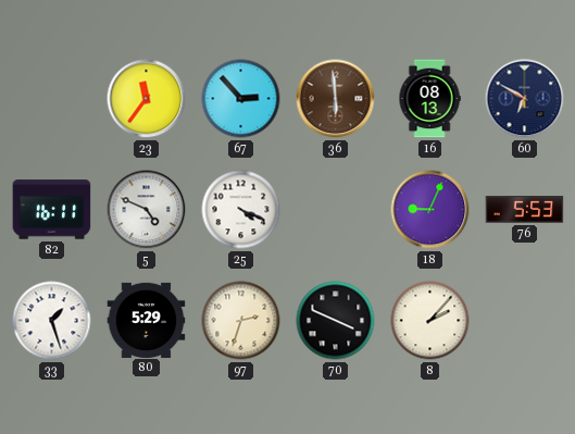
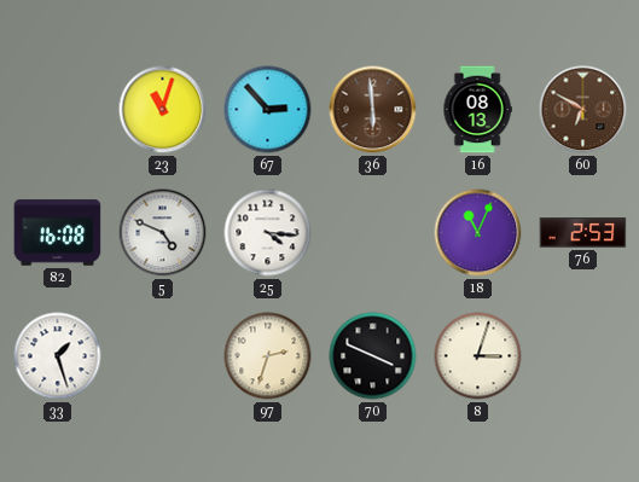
23: 11:36 -> 11:03
60 dial: navy -> brown
82: 16:11 -> 16:08
25: 4:19 -> 4:16
18: 9:04 -> 11:04
76: 5:53 -> 2:53
80: 5:29 -> none
8: 2:07 -> 3:03
